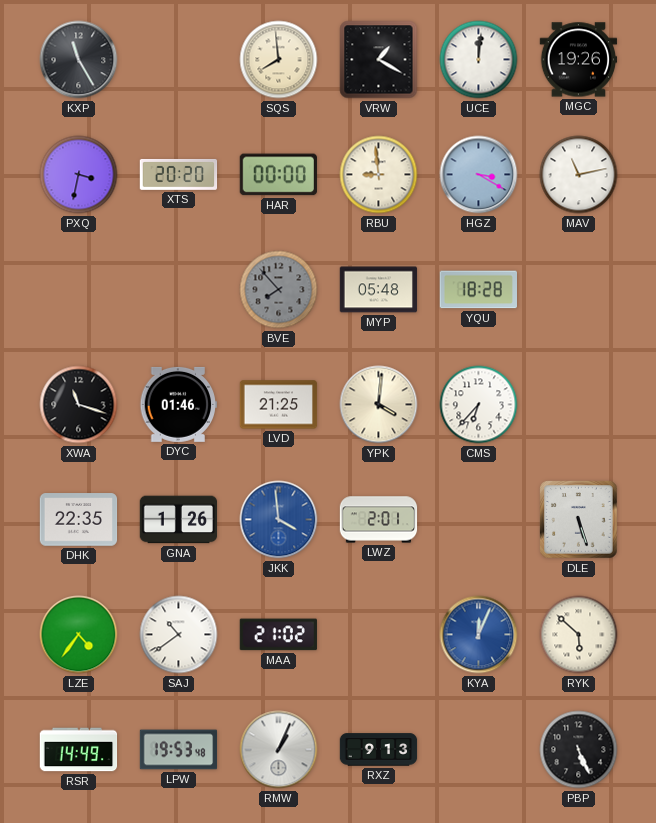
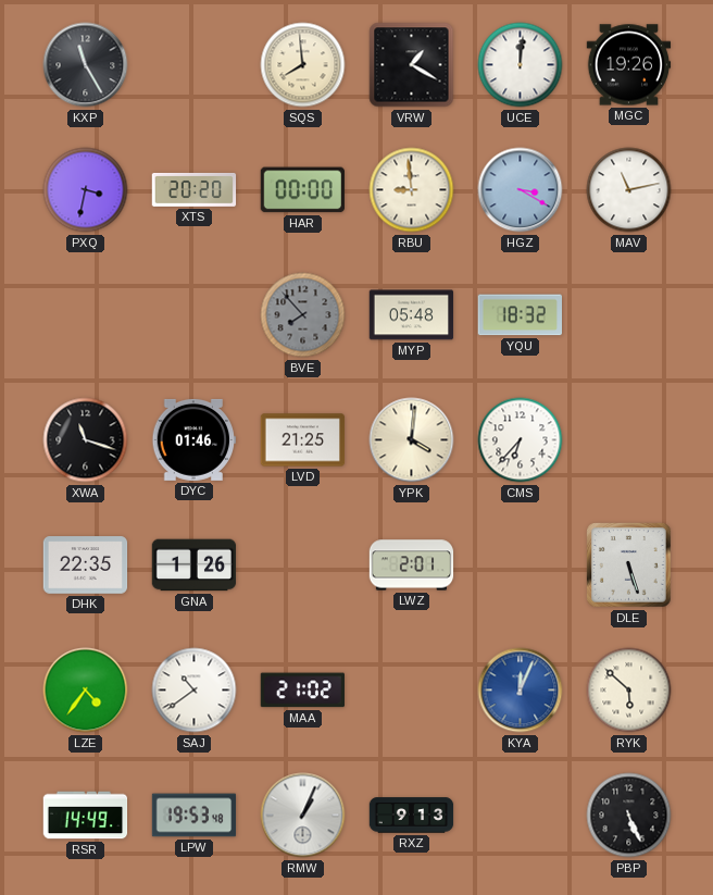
YQU: 18:28 -> 18:32
JKK: 3:59 -> none
